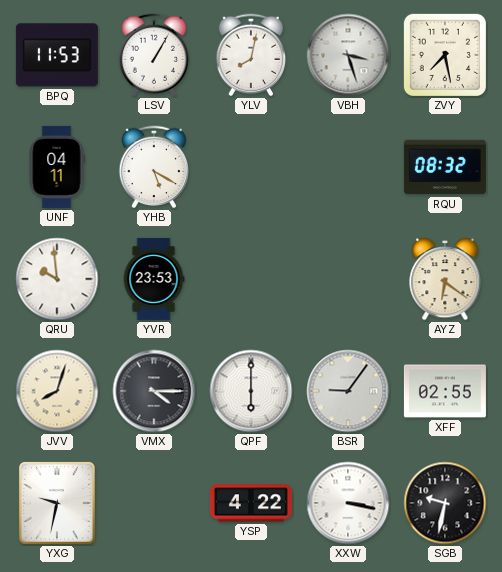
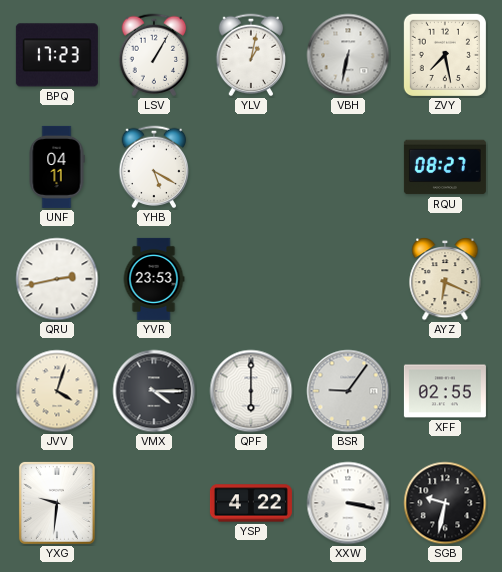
BPQ: 11:53 -> 17:23
YLV: 8:02 -> 1:02
VBH: 3:27 -> 6:32
RQU: 08:32 -> 08:27
QRU: 9:59 -> 2:43
AYZ: 6:21 -> 6:19
JVV: 8:03 -> 4:03
YXG: 9:32 -> 9:31
